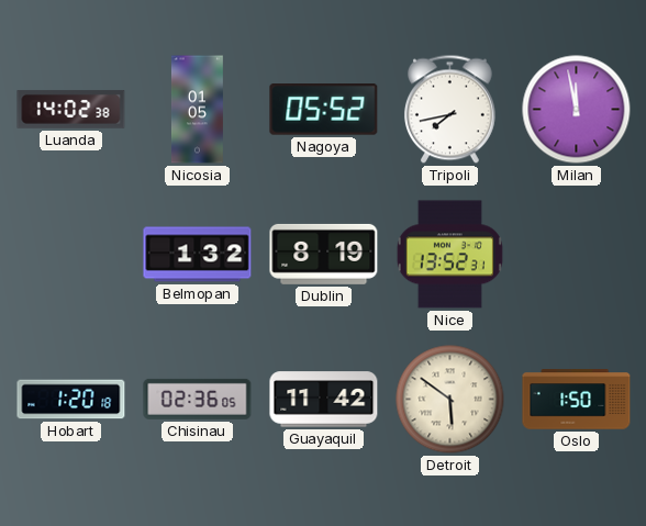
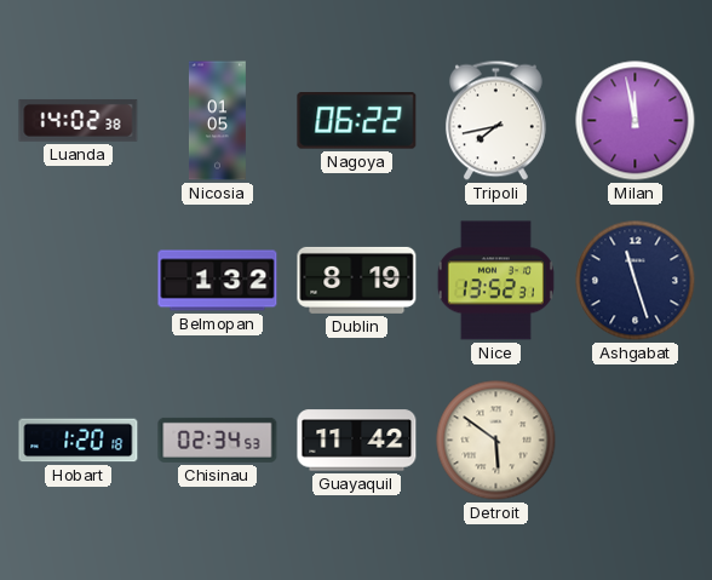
Nagoya: 05:52 -> 06:22
Ashgabat: none -> 11:27
Chisinau: 02:36 -> 02:34
Oslo: 1:50 -> none
